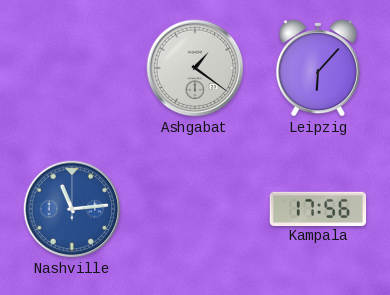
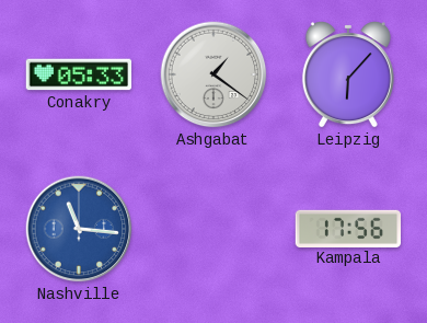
Conakry: none -> 05:33
Nashville: 11:14 -> 11:16
